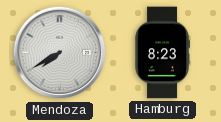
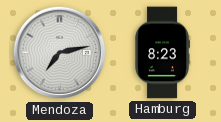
Mendoza: 7:40 -> 7:13
